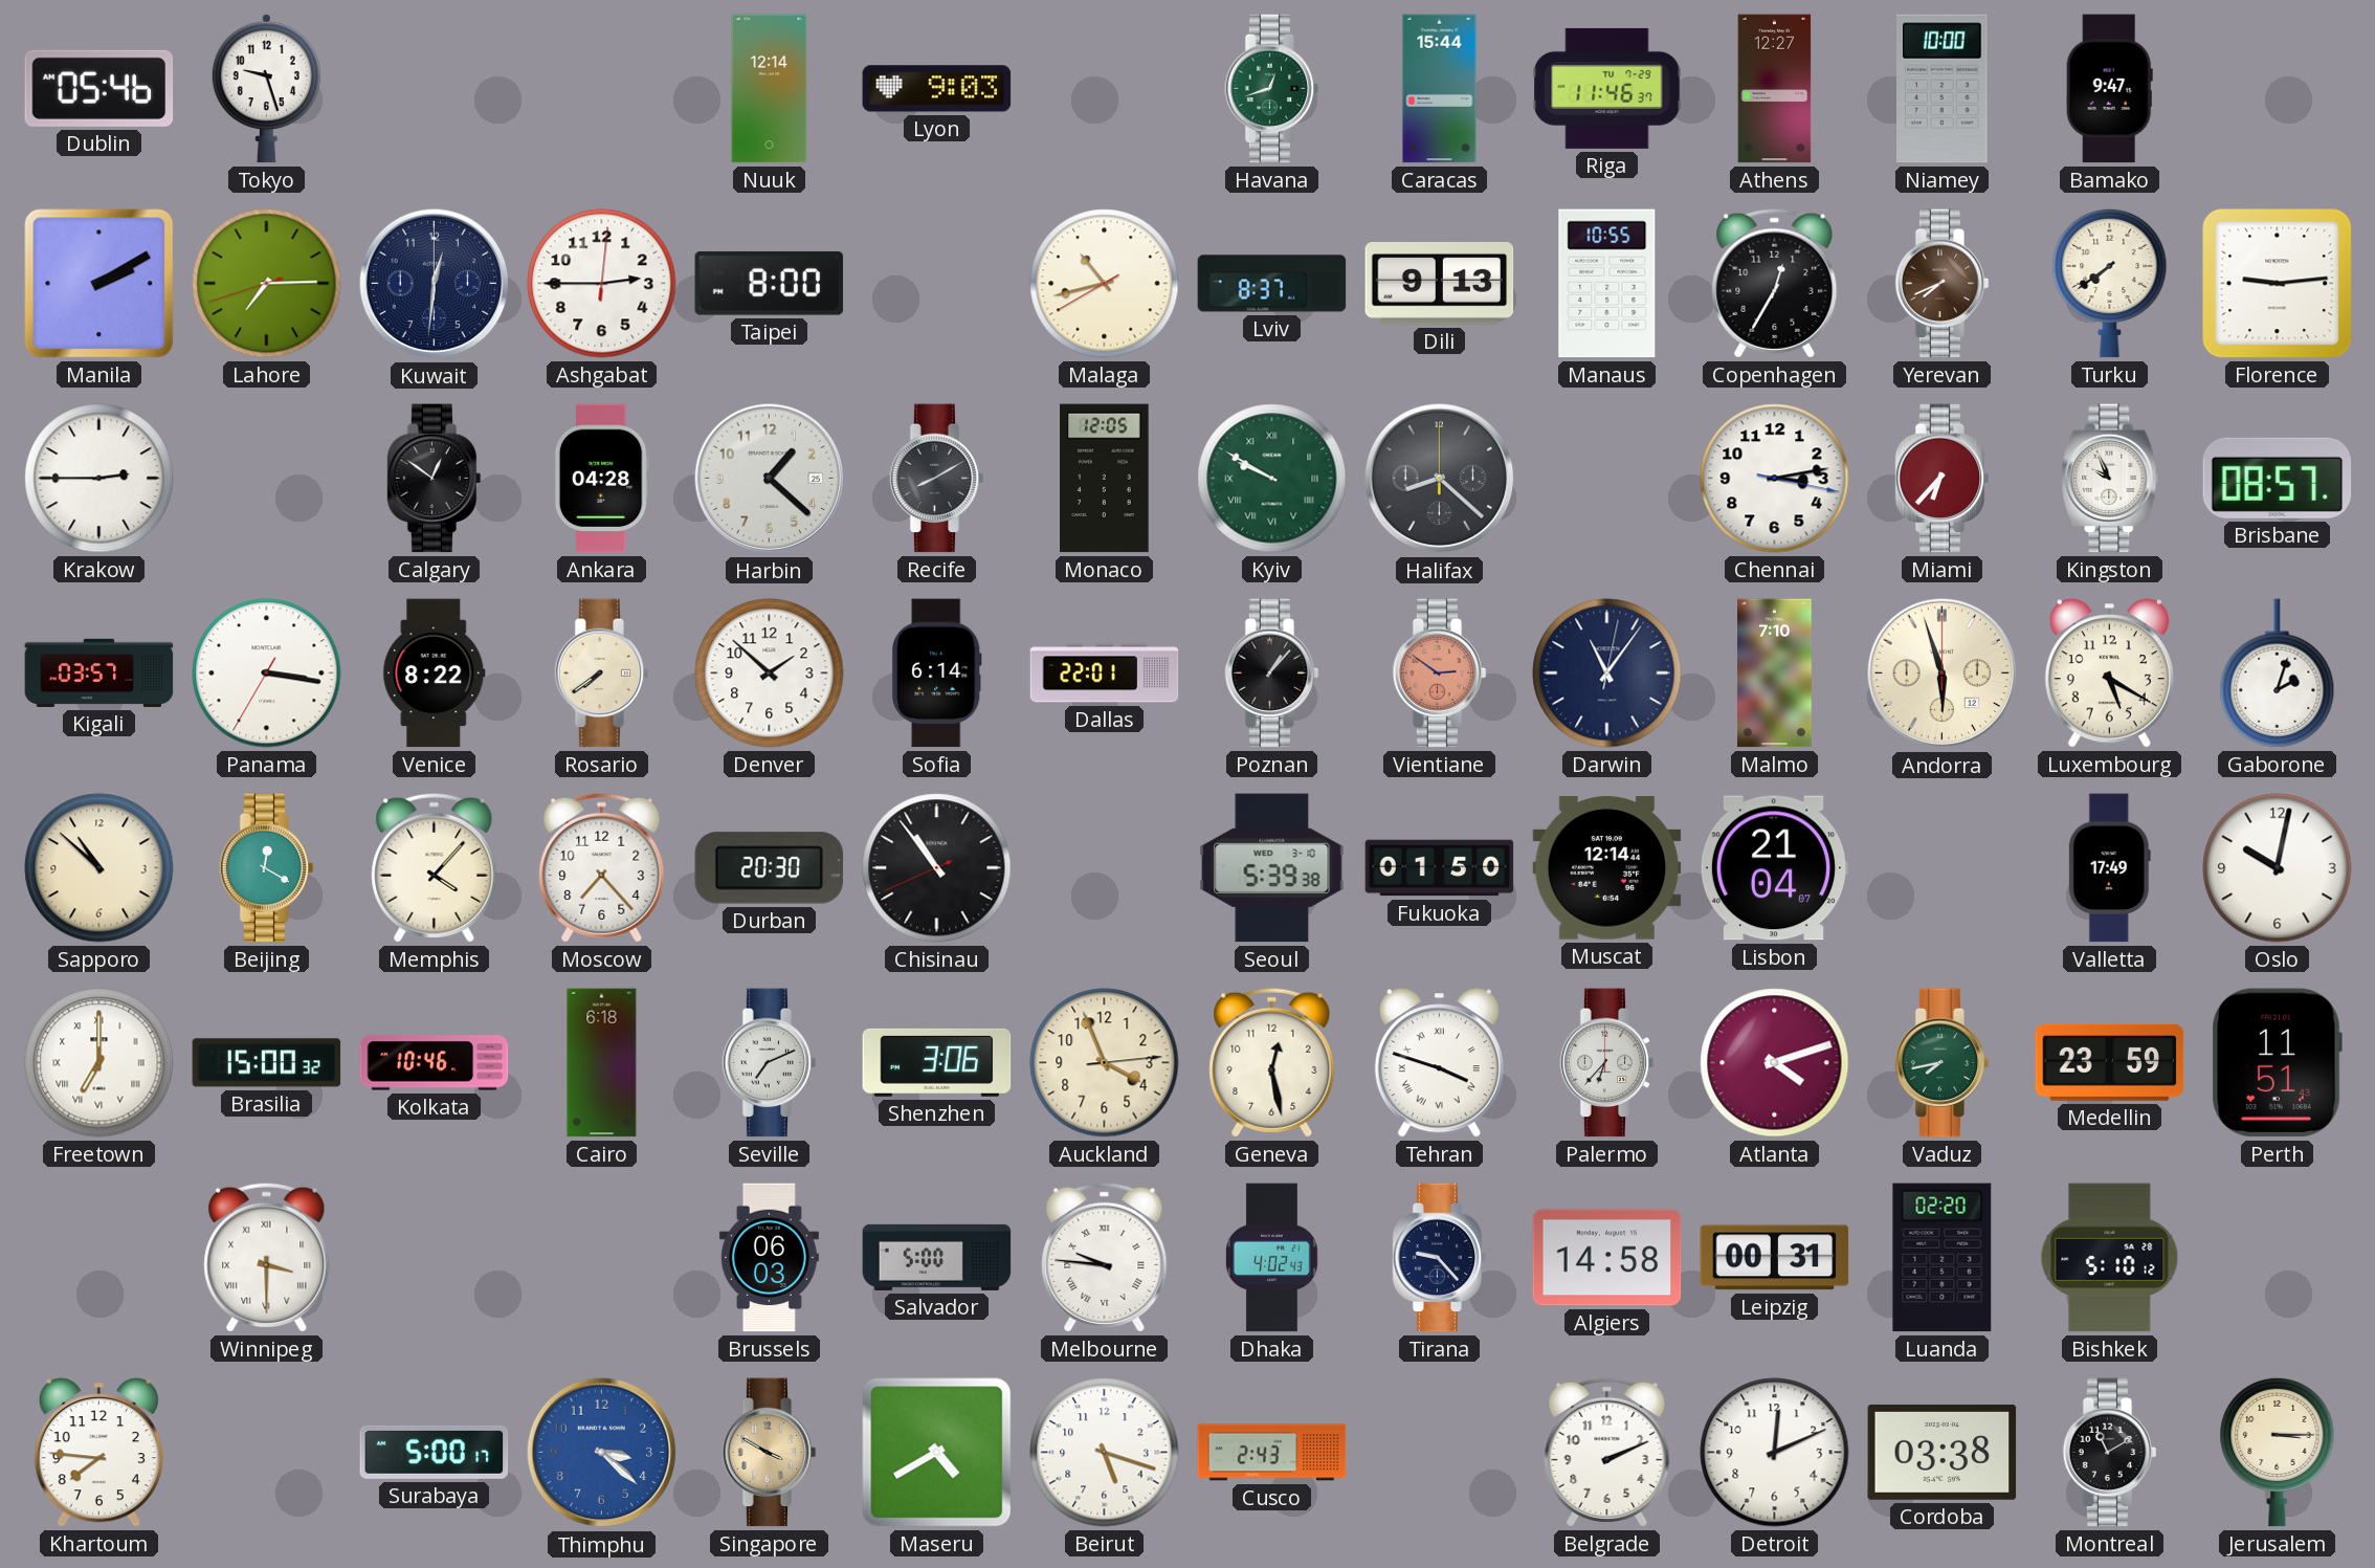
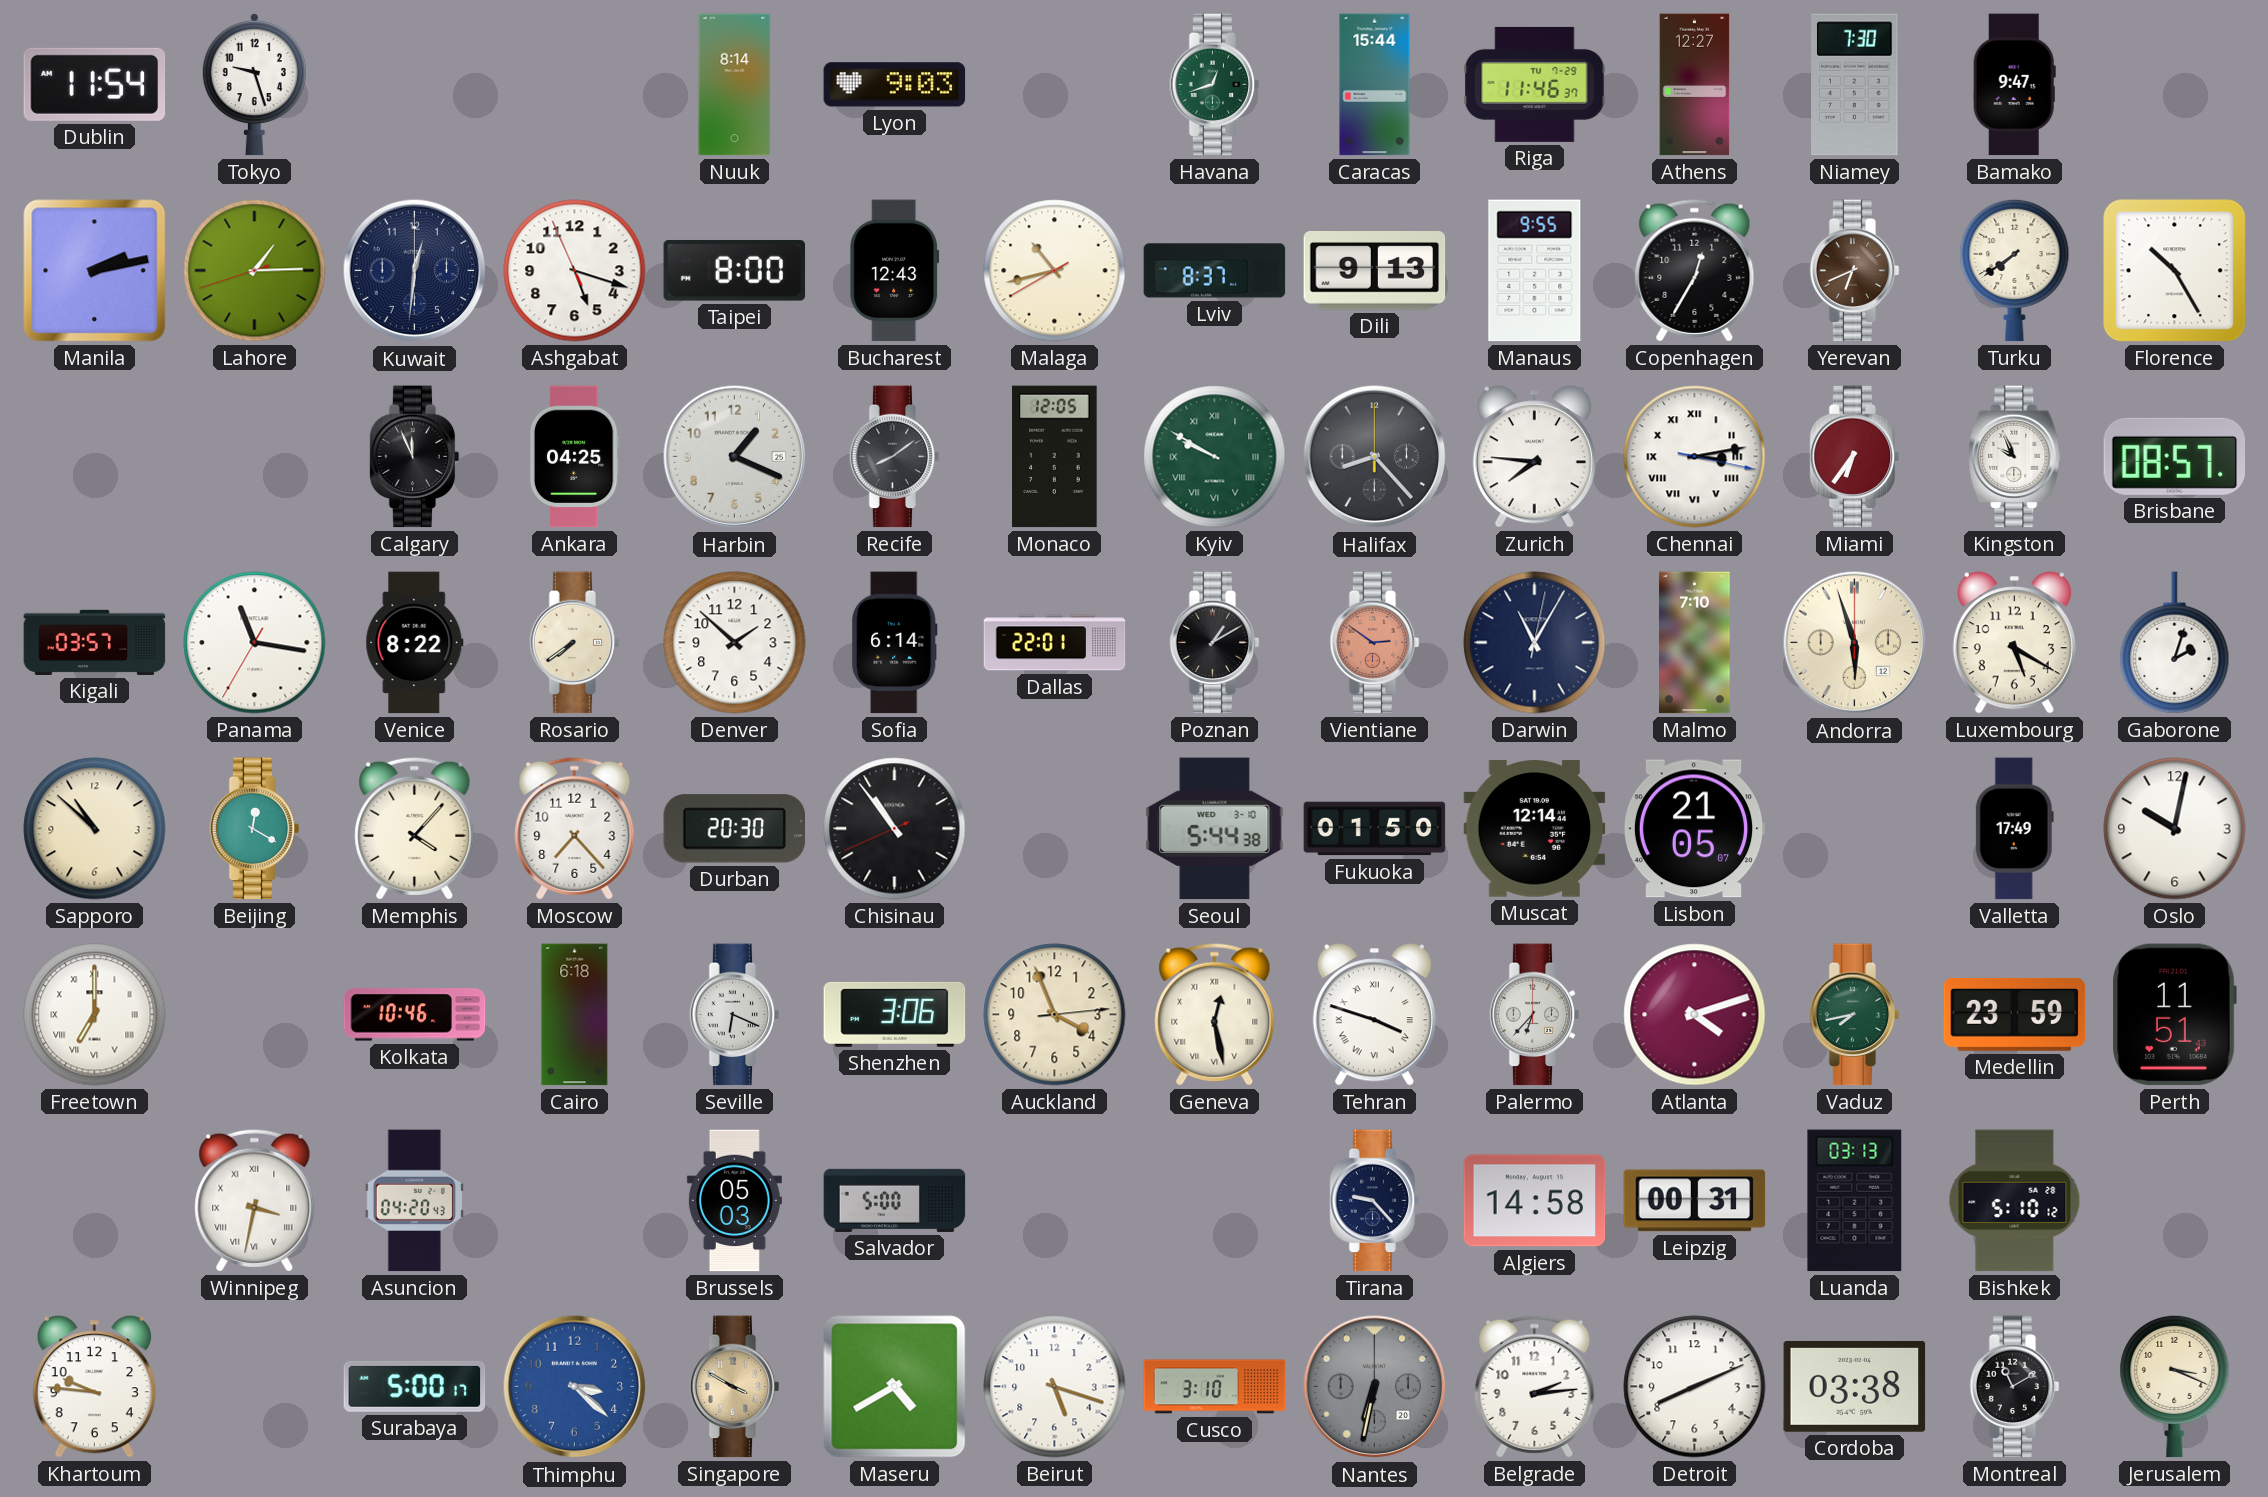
Dublin: 05:46 -> 11:54
Nuuk: 12:14 -> 8:14
Niamey: 10:00 -> 7:30
Manila: 2:10 -> 2:13
Lahore: 7:14 -> 1:14
Ashgabat: 2:45 -> 5:17
Bucharest: none -> 12:43
Manaus: 10:55 -> 9:55
Yerevan: 7:41 -> 6:41
Florence: 9:14 -> 10:25
Krakow: 2:45 -> none
Calgary: 12:51 -> 11:56
Ankara: 04:28 -> 04:25
Harbin: 1:22 -> 1:19
Recife: 8:10 -> 8:09
Halifax: 8:22 -> 8:23
Zurich: none -> 7:46
Chennai numerals: Arabic -> Roman
Miami: 6:37 -> 6:36
Panama: 3:16 -> 11:16
Poznan: 1:07 -> 1:10
Darwin: 11:06 -> 11:05
Seoul: 5:39 -> 5:44
Lisbon: 21:04 -> 21:05
Brasilia: 15:00 -> none
Seville: 7:11 -> 6:19
Geneva numerals: Arabic -> Roman
Winnipeg: 3:30 -> 3:32
Asuncion: none -> 04:20
Brussels: 06:03 -> 05:03
Melbourne: 9:46 -> none
Dhaka: 4:02 -> none
Luanda: 02:20 -> 03:13
Khartoum: 7:46 -> 9:46
Cusco: 2:43 -> 3:10
Nantes: none -> 6:32
Belgrade: 2:11 -> 2:14
Detroit: 12:11 -> 8:11
Jerusalem: 3:15 -> 3:19
